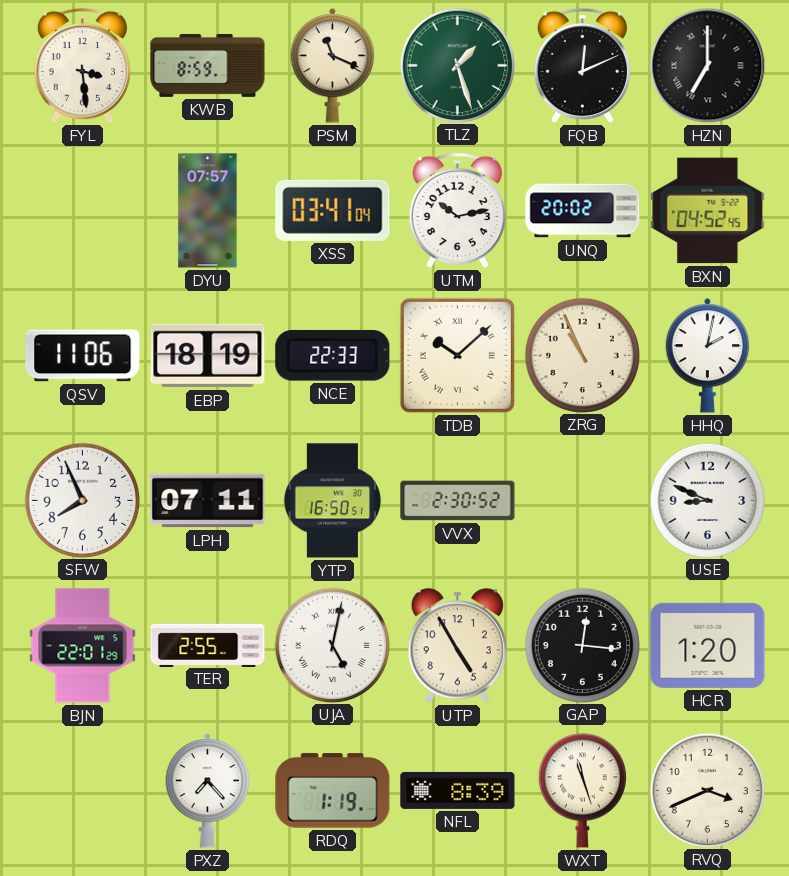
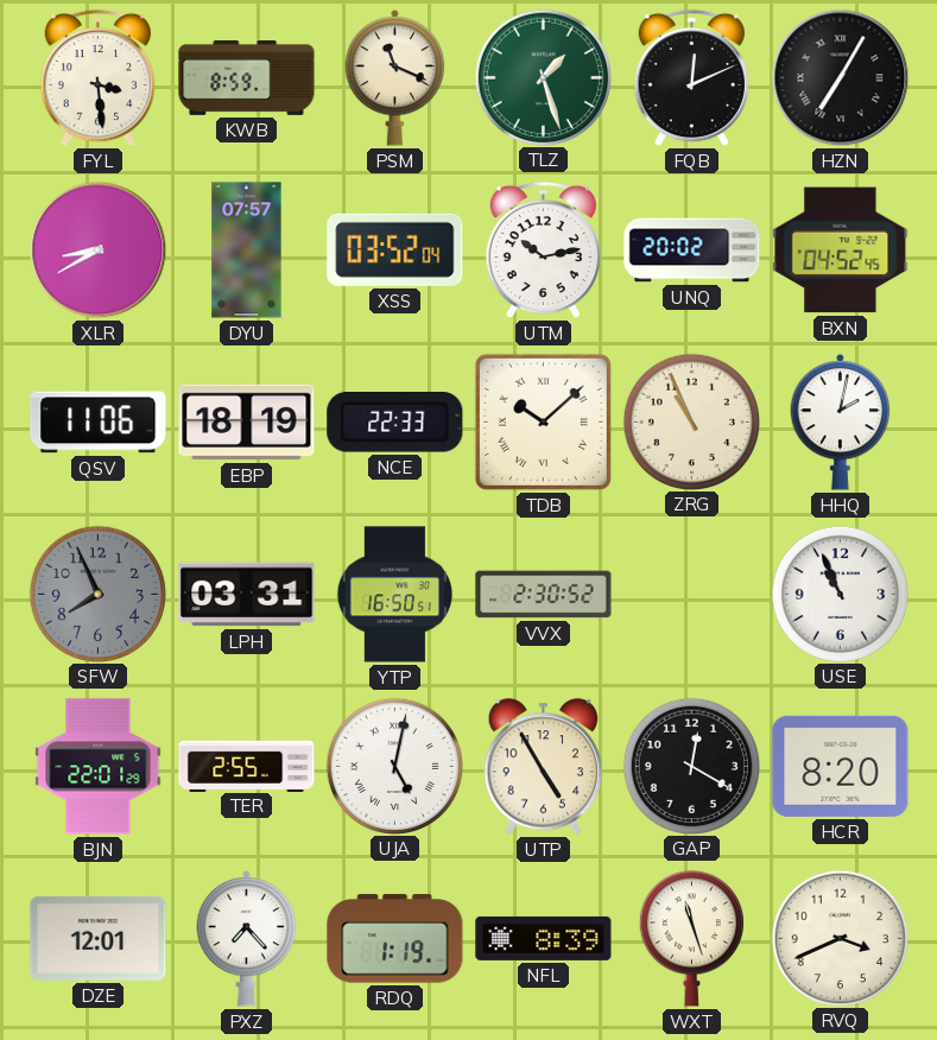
HZN: 7:00 -> 7:05
XLR: none -> 8:40
XSS: 03:41 -> 03:52
SFW dial: white -> grey
LPH: 07:11 -> 03:31
USE: 8:49 -> 10:56
GAP: 12:16 -> 12:20
HCR: 1:20 -> 8:20
DZE: none -> 12:01
